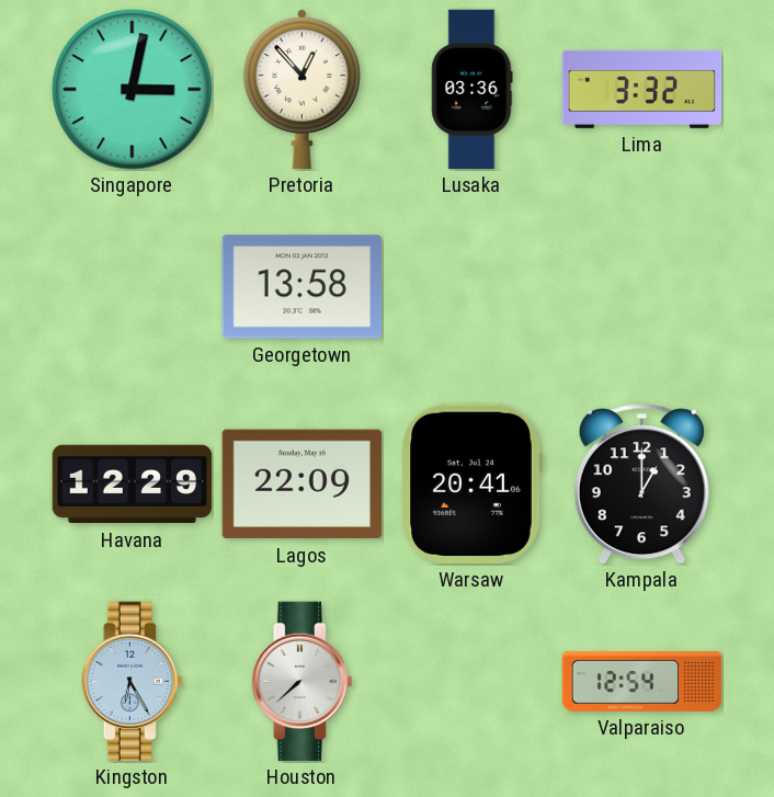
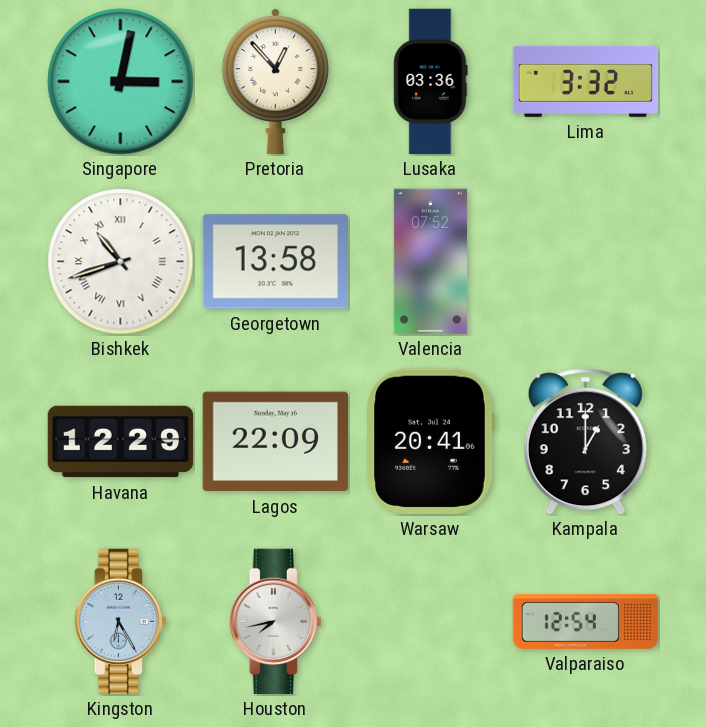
Bishkek: none -> 10:42
Valencia: none -> 07:52
Houston: 7:38 -> 7:43
